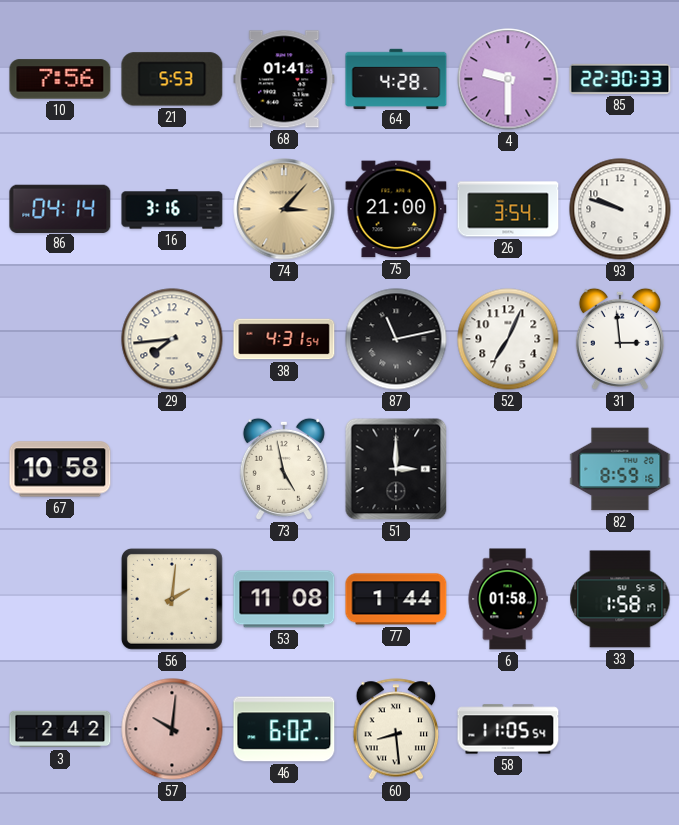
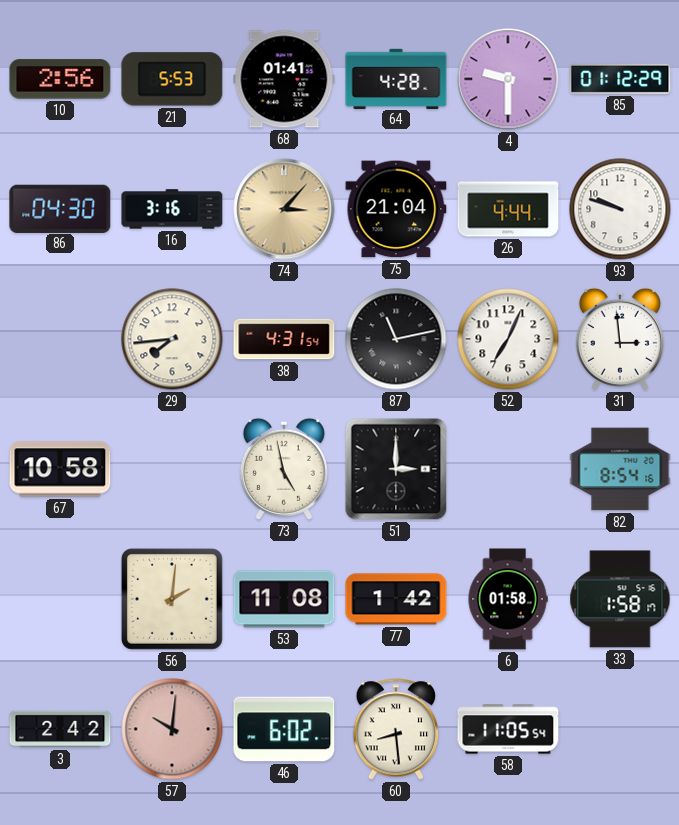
10: 7:56 -> 2:56
85: 22:30 -> 01:12
86: 04:14 -> 04:30
75: 21:00 -> 21:04
26: 3:54 -> 4:44
82: 8:59 -> 8:54
77: 1:44 -> 1:42
